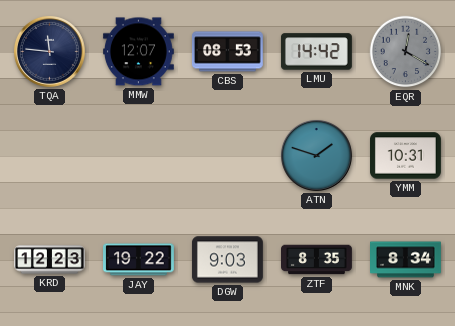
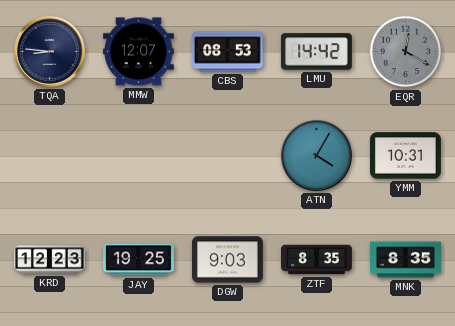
TQA: 11:46 -> 8:46
ATN: 1:48 -> 4:05
JAY: 19:22 -> 19:25
MNK: 8:34 -> 8:35
